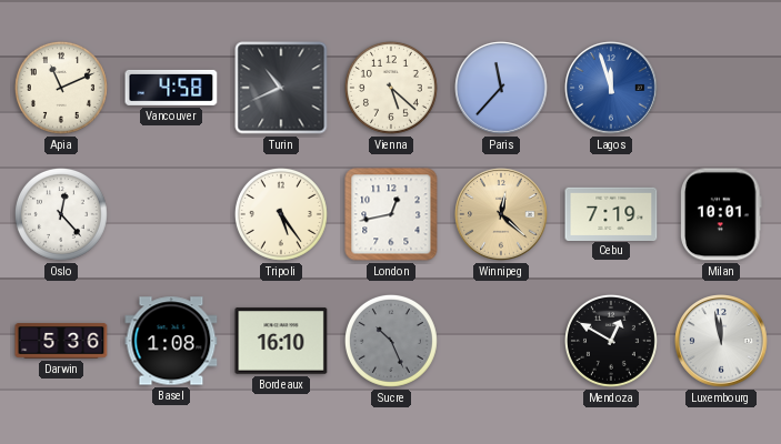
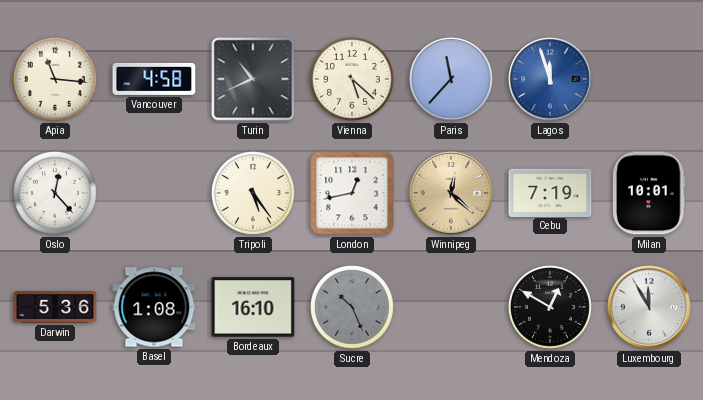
Apia: 11:11 -> 11:16
Luxembourg: 11:58 -> 11:55
